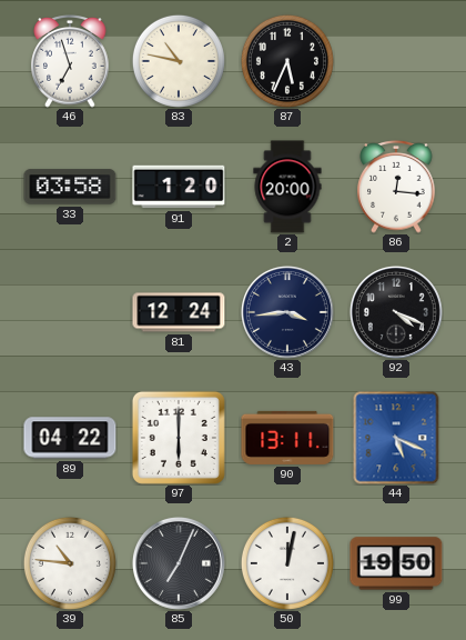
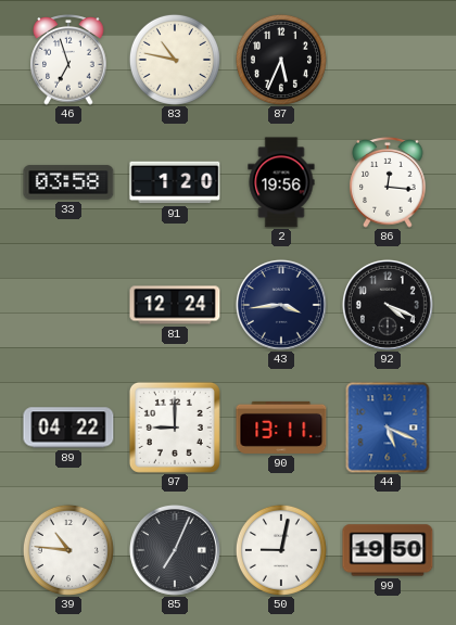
2: 20:00 -> 19:56
97: 6:00 -> 9:00
50: 12:02 -> 9:02
